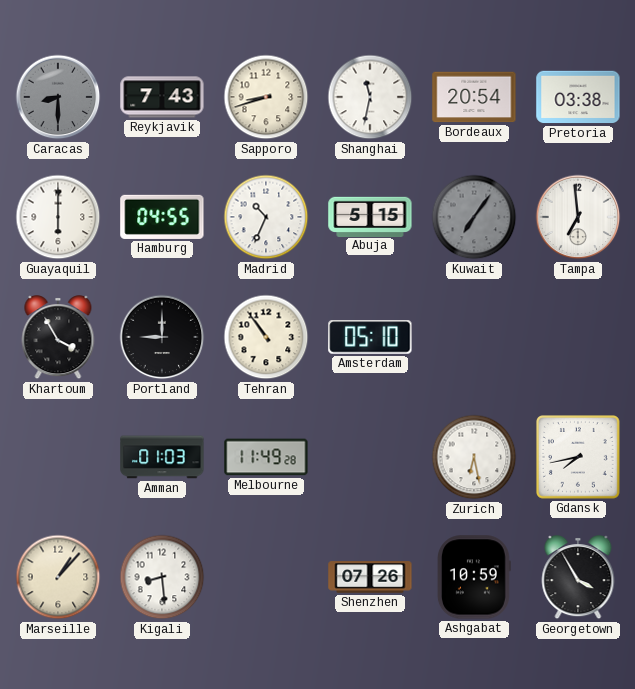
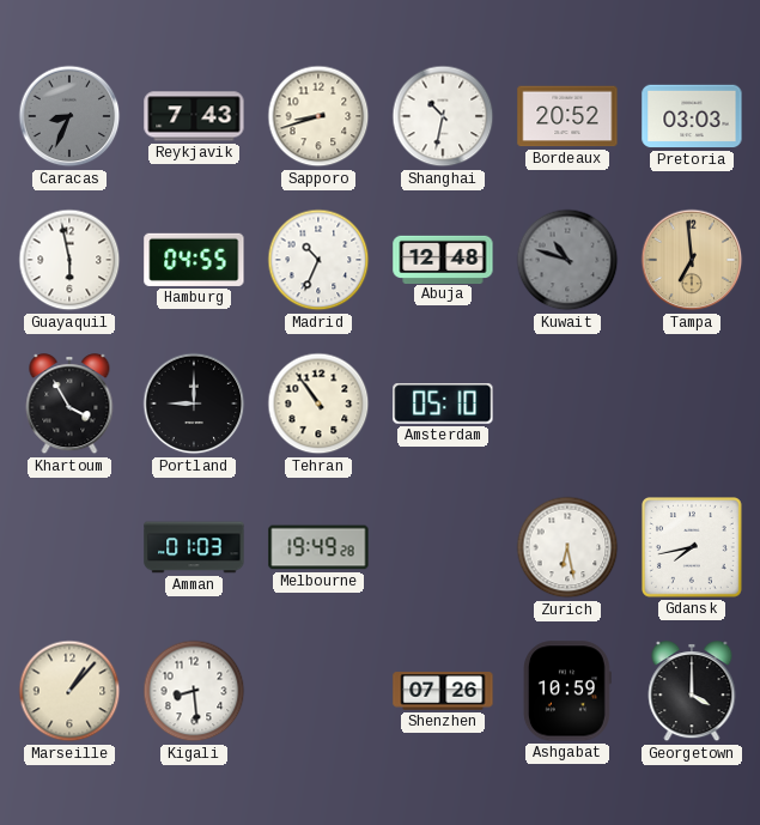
Caracas: 8:30 -> 8:34
Shanghai: 11:32 -> 10:32
Bordeaux: 20:54 -> 20:52
Pretoria: 03:38 -> 03:03
Guayaquil: 6:00 -> 5:58
Abuja: 5:15 -> 12:48
Kuwait: 7:06 -> 10:48
Tampa dial: white -> champagne
Melbourne: 11:49 -> 19:49
Georgetown: 3:55 -> 4:00
